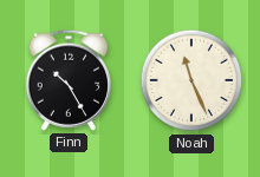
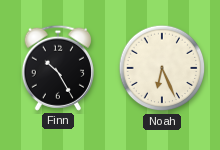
Noah: 11:26 -> 6:26
